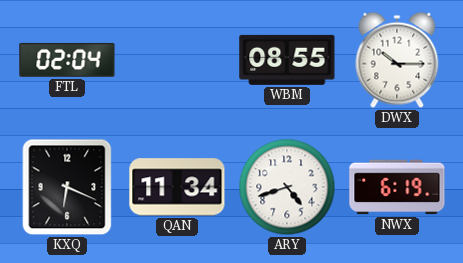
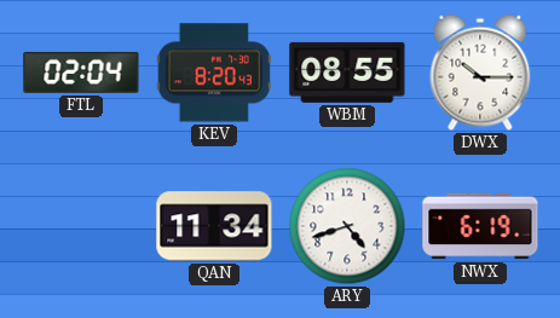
KEV: none -> 8:20
KXQ: 6:19 -> none
